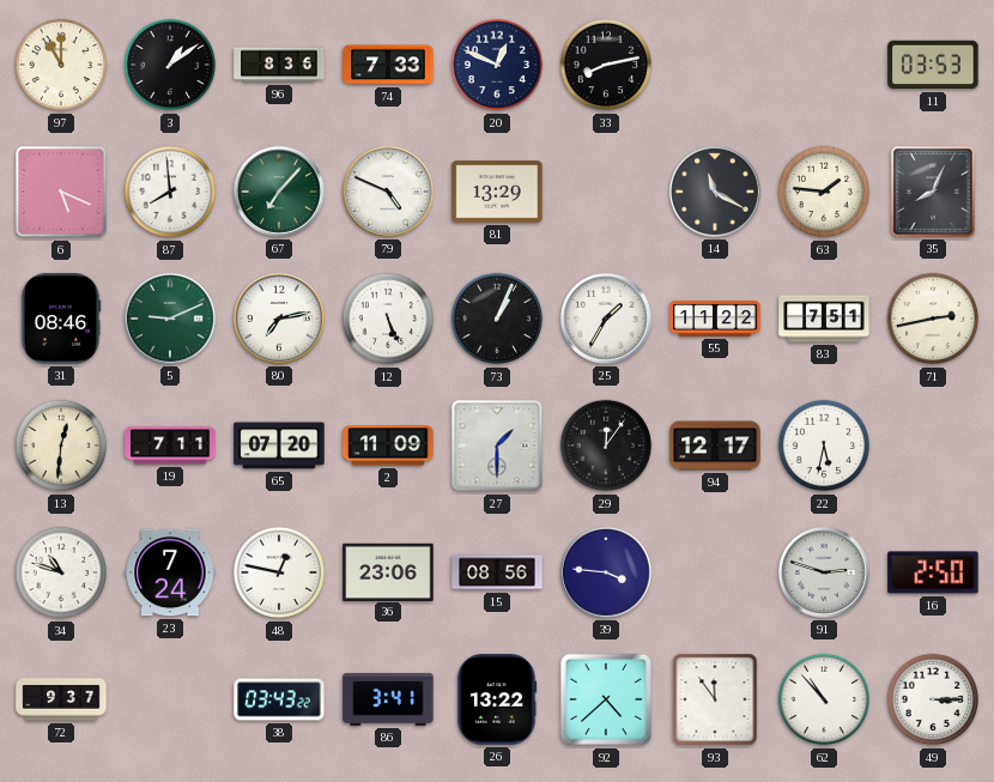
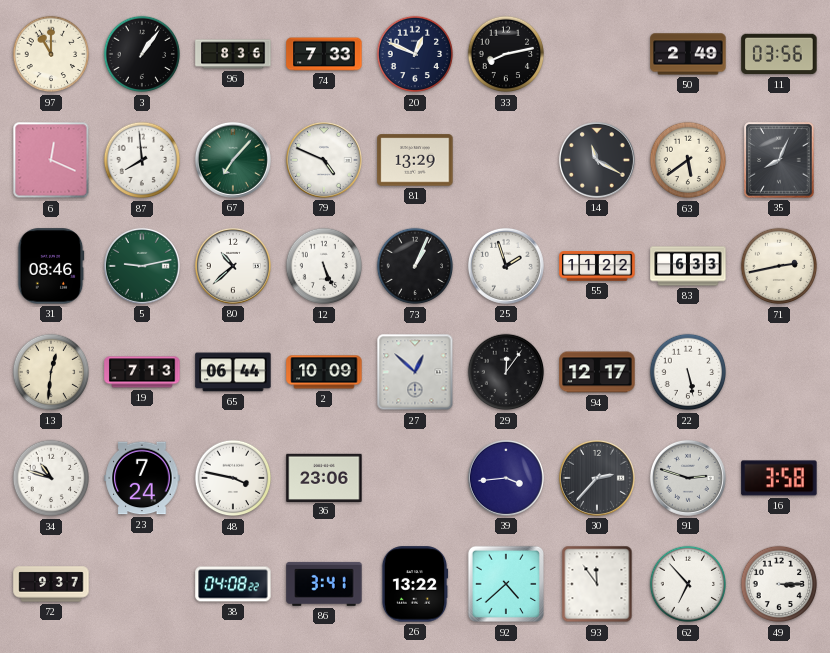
3: 1:09 -> 1:06
50: none -> 2:49
11: 03:53 -> 03:56
6: 5:19 -> 12:19
63: 1:46 -> 5:39
5: 9:11 -> 9:13
80: 7:13 -> 10:38
25: 1:35 -> 1:57
83: 7:51 -> 6:33
19: 7:11 -> 7:13
65: 07:20 -> 06:44
2: 11:09 -> 10:09
27: 1:30 -> 12:52
22: 5:32 -> 5:28
48: 12:47 -> 3:47
15: 08:56 -> none
39: 3:46 -> 3:44
30: none -> 2:37
16: 2:50 -> 3:58
38: 03:43 -> 04:08
62: 10:53 -> 6:53
